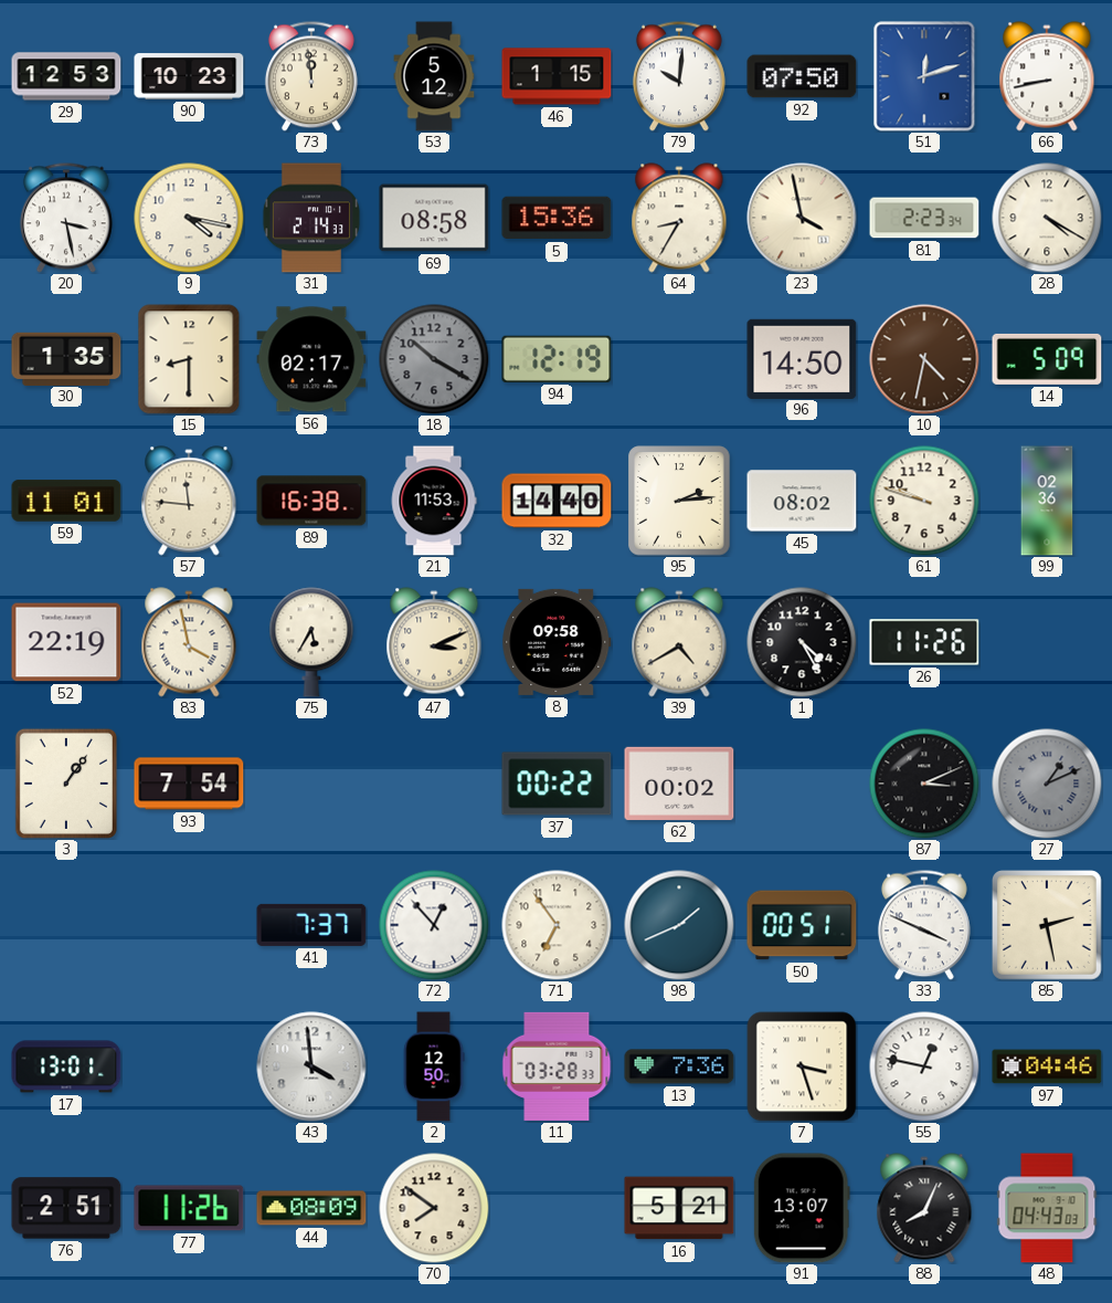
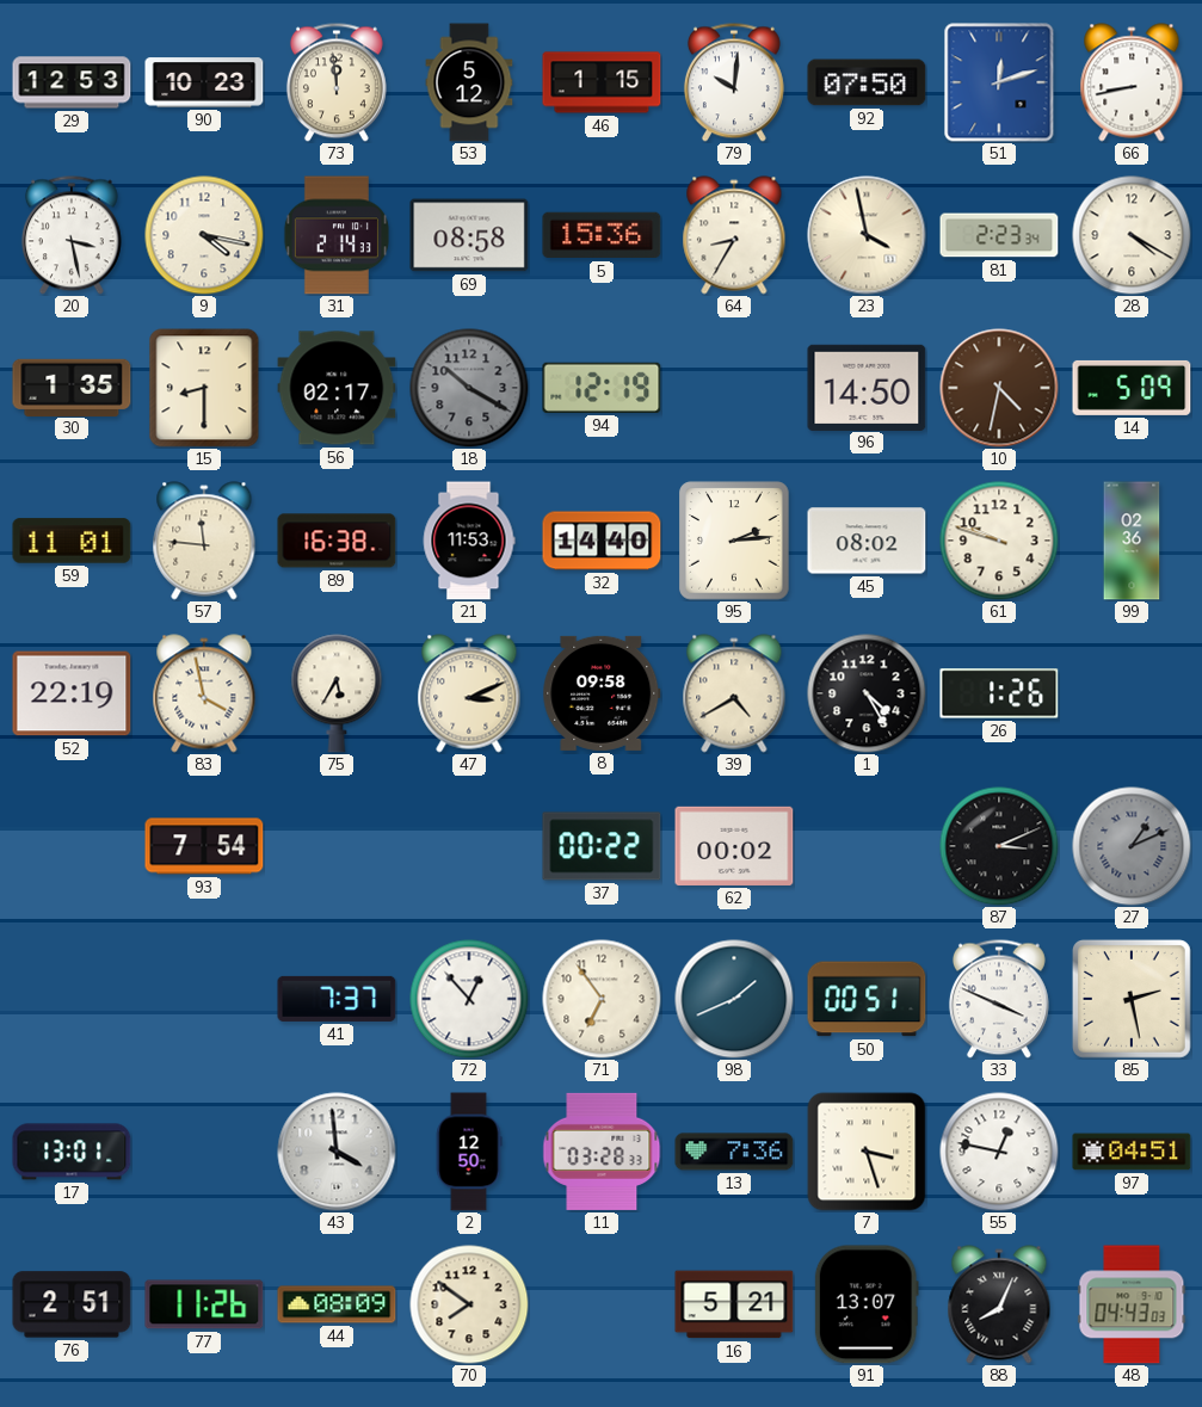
26: 11:26 -> 1:26
3: 1:06 -> none
97: 04:46 -> 04:51
